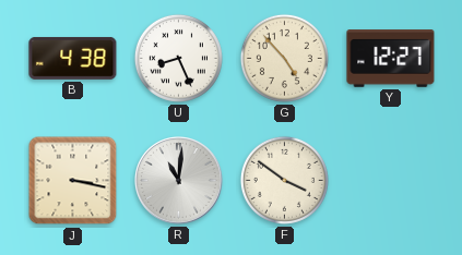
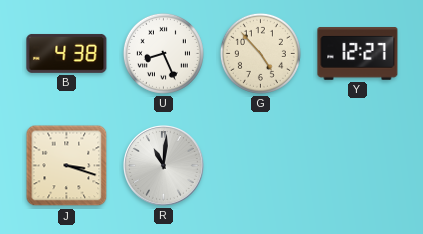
J: 3:17 -> 3:18
F: 3:51 -> none
